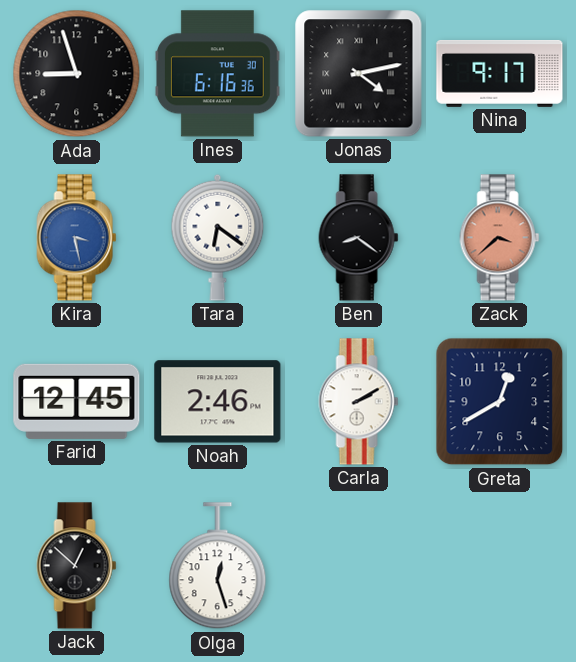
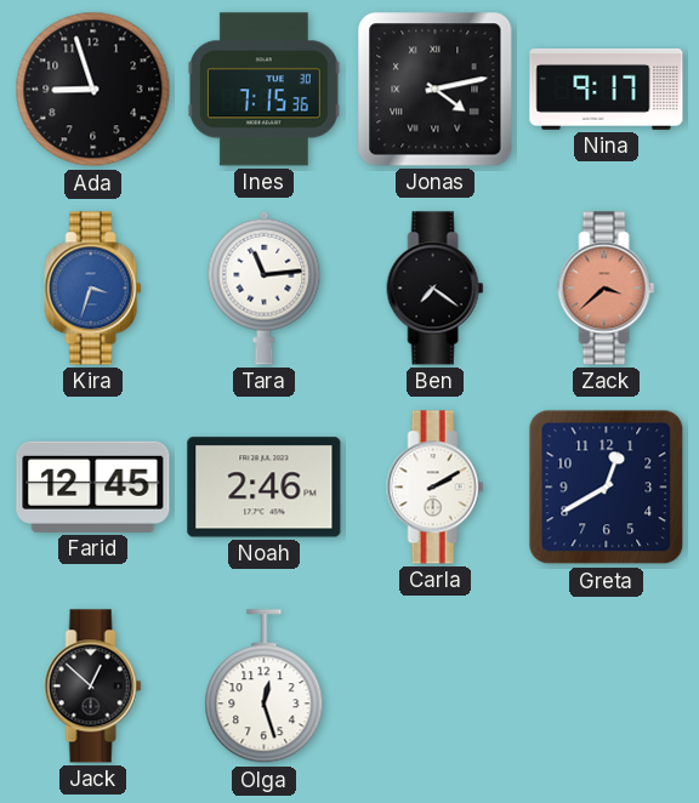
Ines: 6:16 -> 7:15
Kira: 3:28 -> 3:33
Tara: 6:21 -> 11:14
Ben: 8:21 -> 7:21
